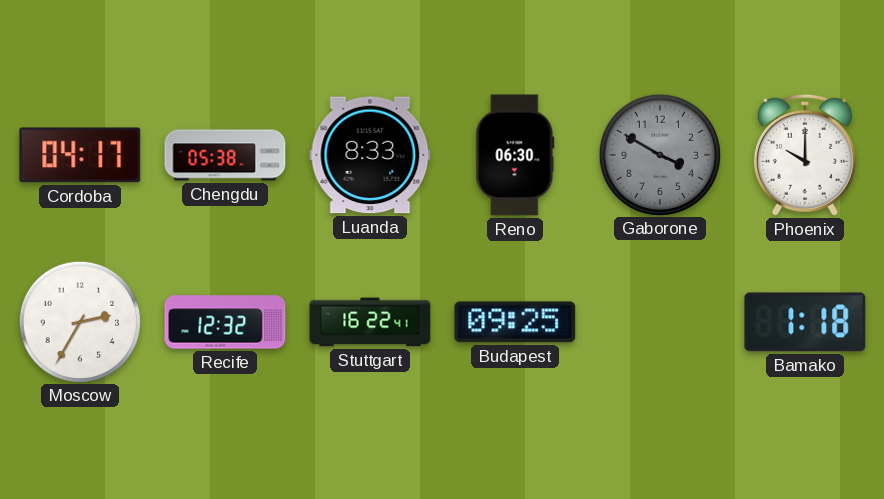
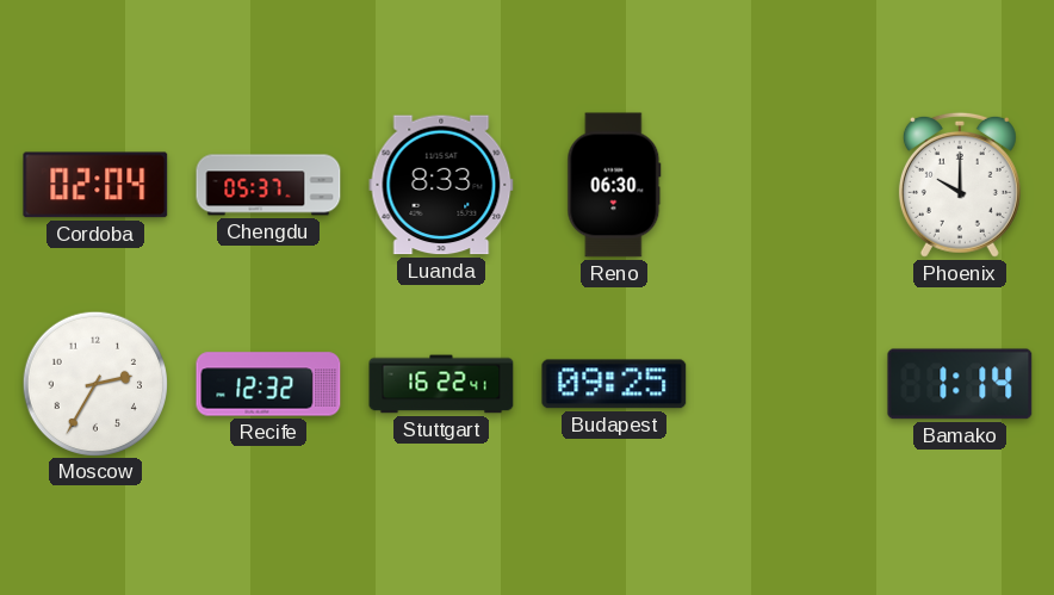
Cordoba: 04:17 -> 02:04
Chengdu: 05:38 -> 05:37
Gaborone: 3:50 -> none
Bamako: 1:18 -> 1:14
